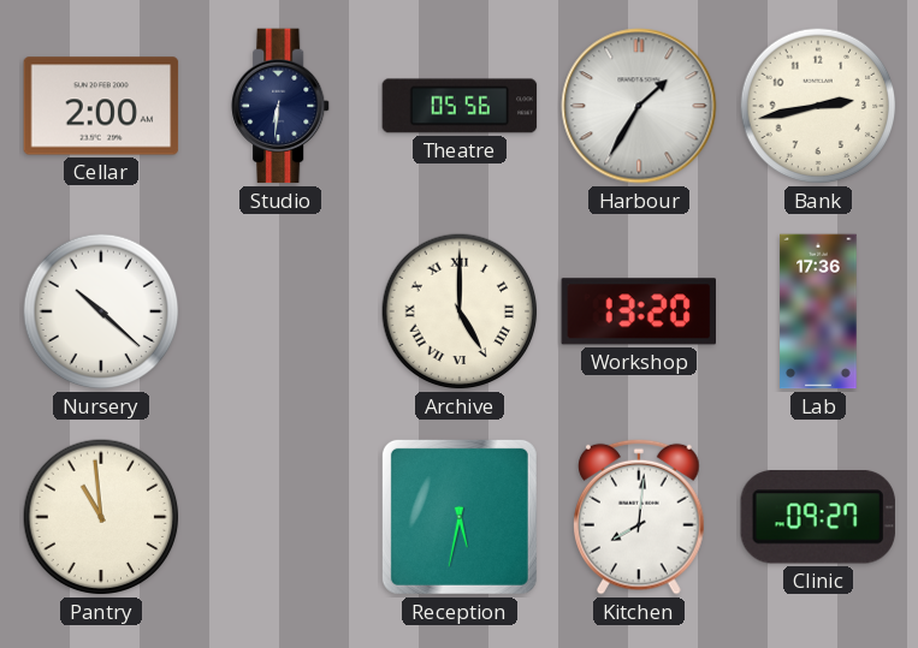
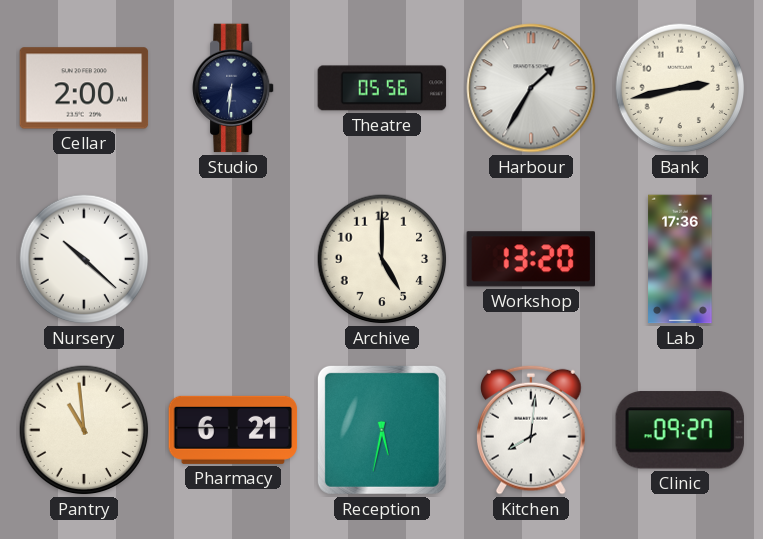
Archive numerals: Roman -> Arabic
Pharmacy: none -> 6:21
